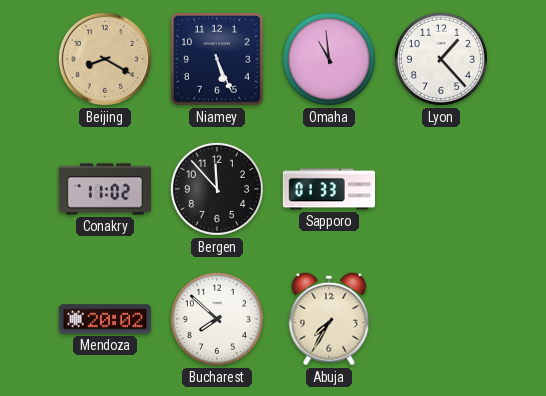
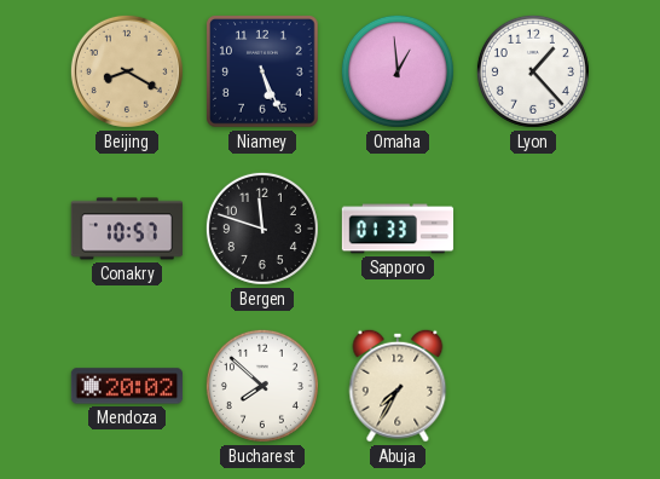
Omaha: 10:59 -> 12:59
Conakry: 11:02 -> 10:57
Bergen: 11:53 -> 11:48
